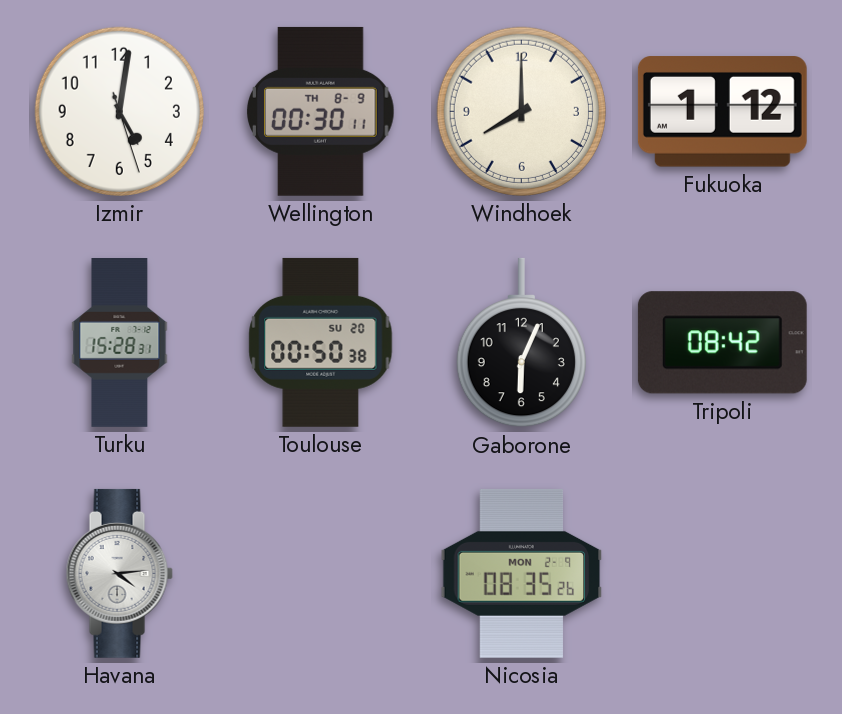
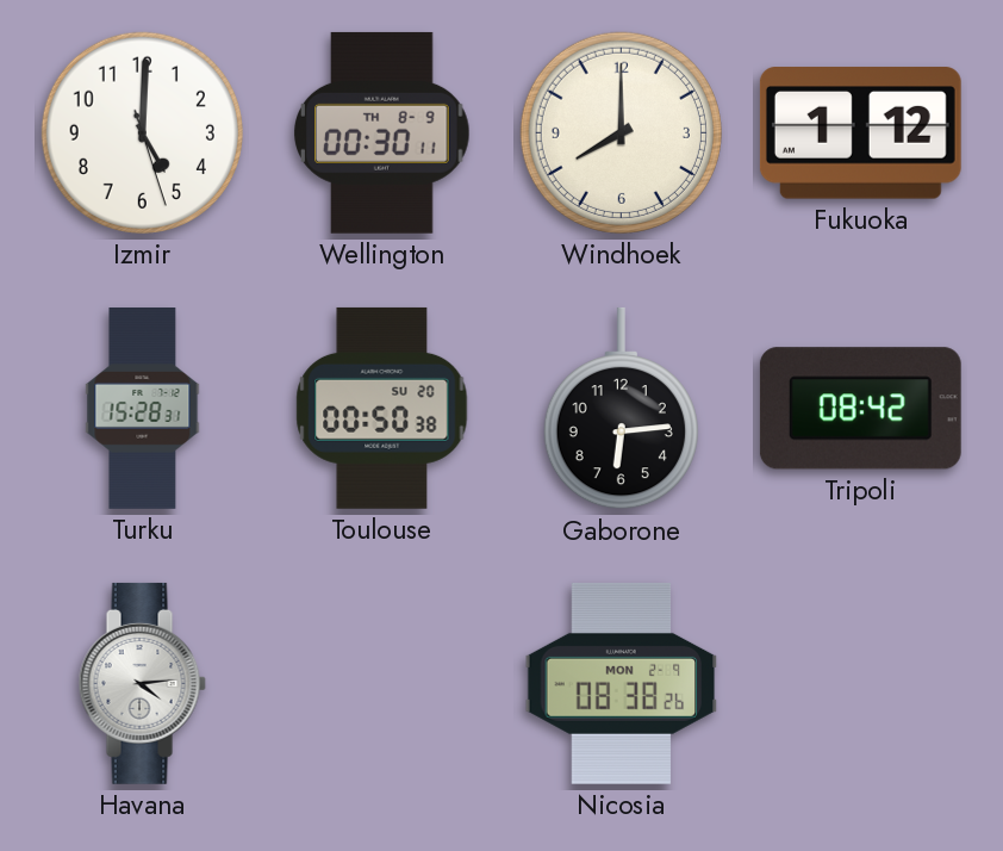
Izmir: 5:01 -> 5:00
Gaborone: 6:04 -> 6:14
Nicosia: 08:35 -> 08:38
